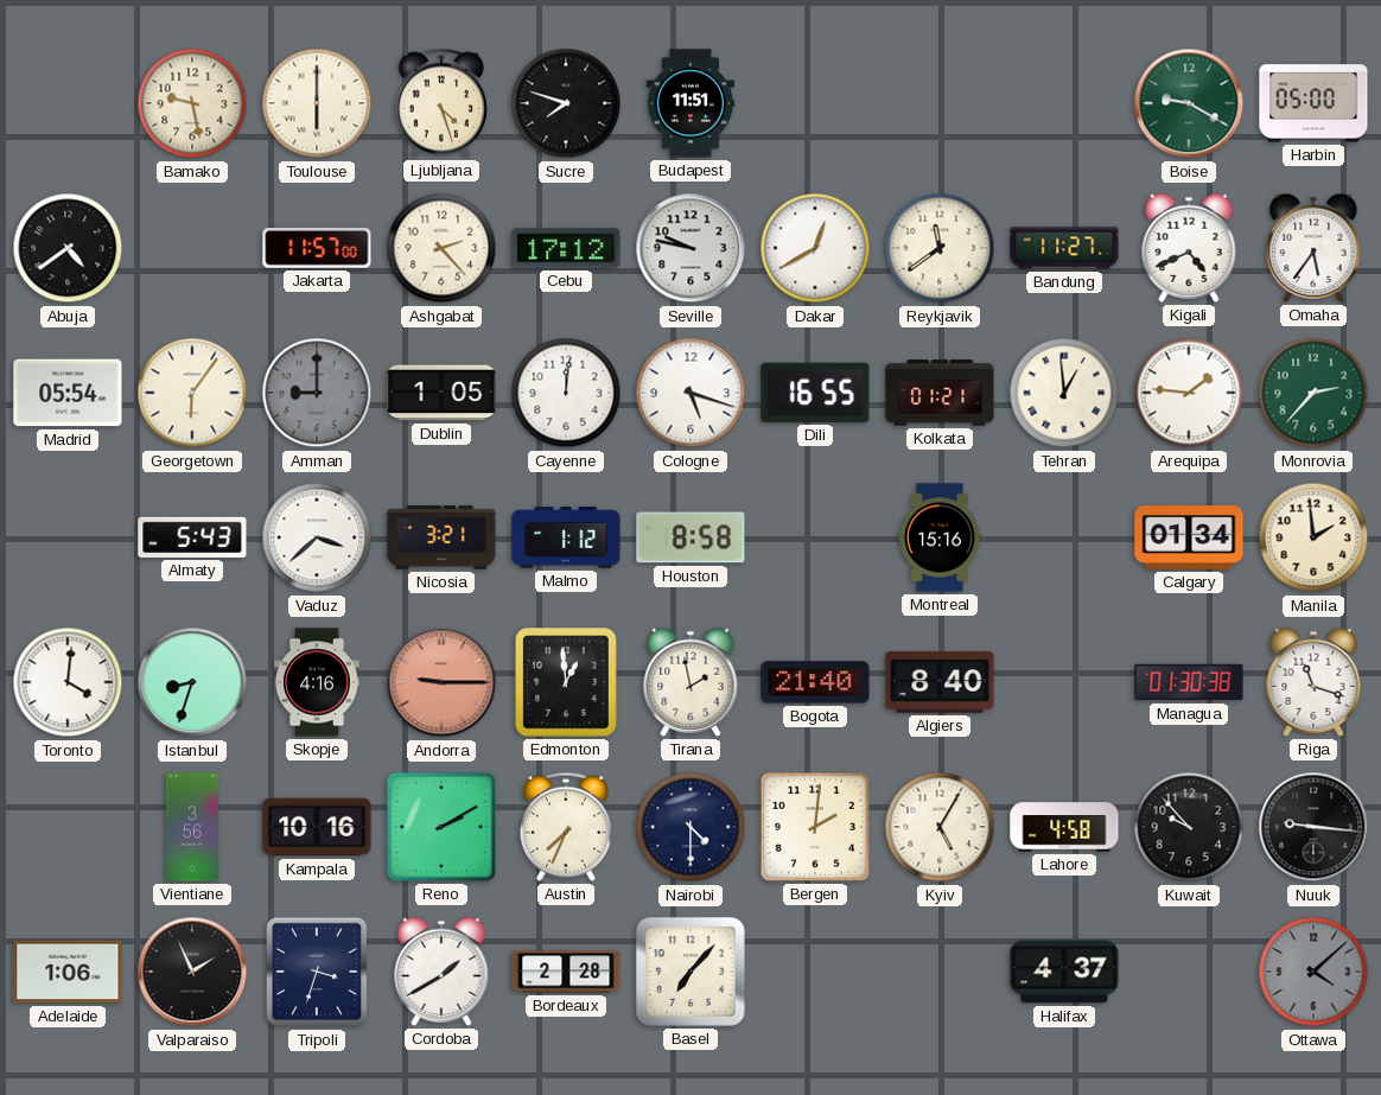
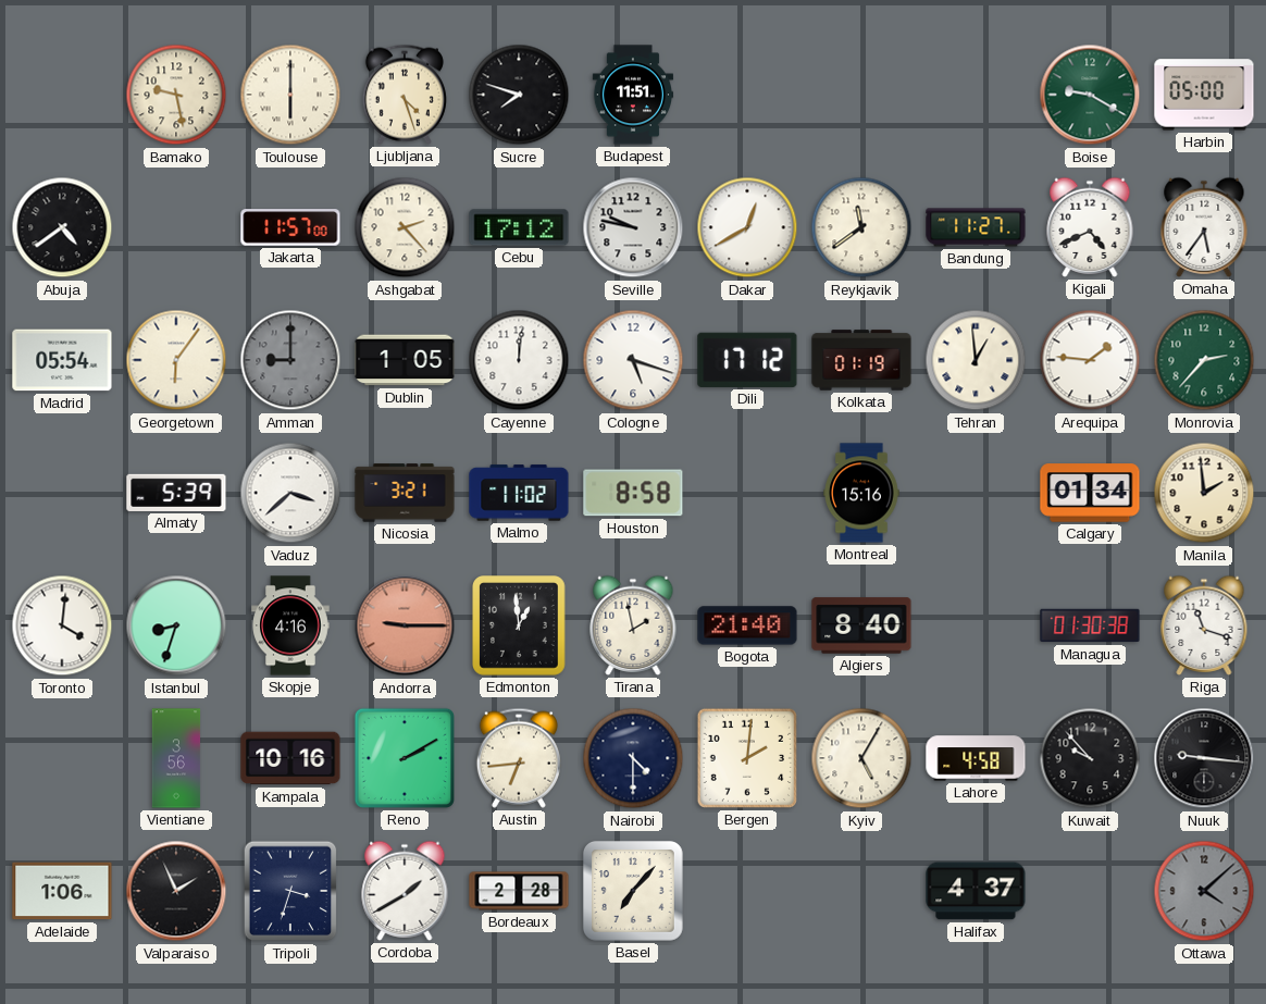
Dili: 16:55 -> 17:12
Kolkata: 01:21 -> 01:19
Almaty: 5:43 -> 5:39
Malmo: 1:12 -> 11:02
Austin: 7:34 -> 6:44
